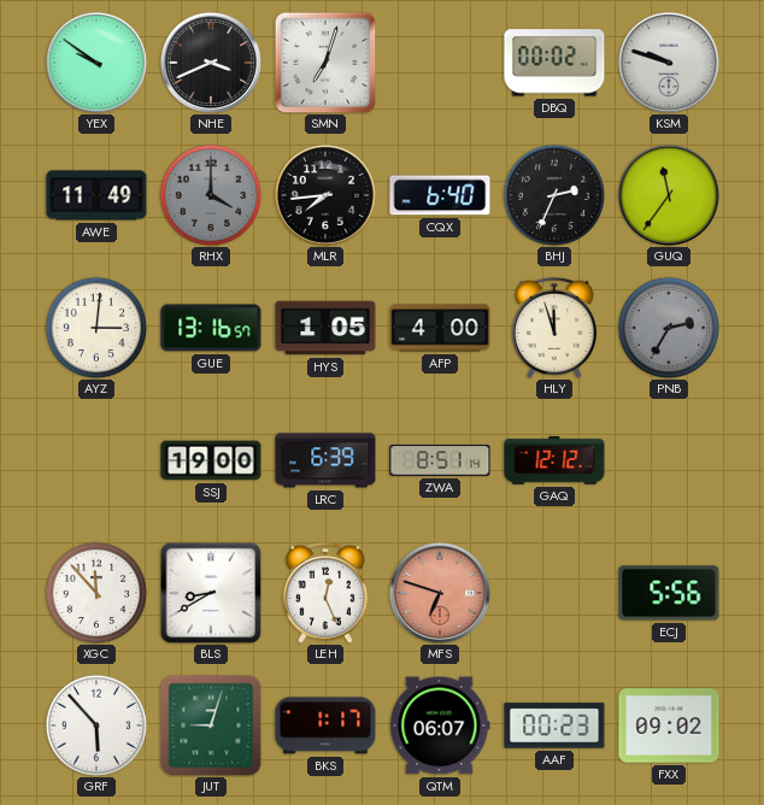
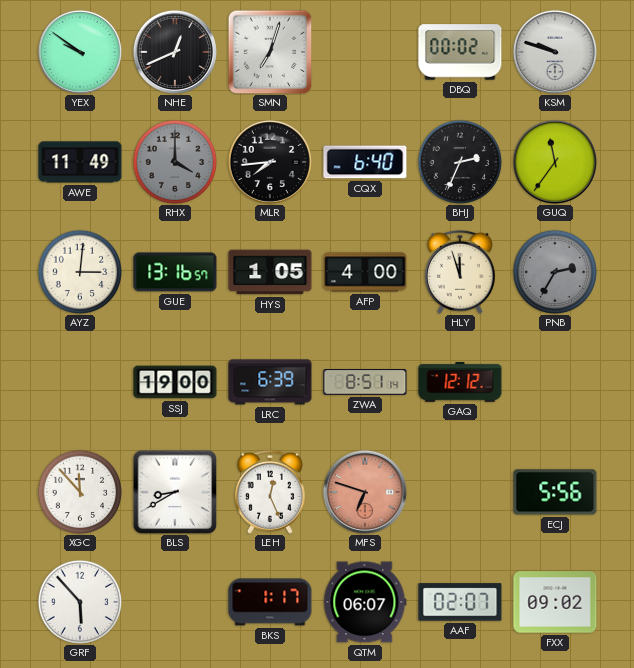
NHE: 3:41 -> 12:41
JUT: 9:03 -> none
AAF: 00:23 -> 02:07
